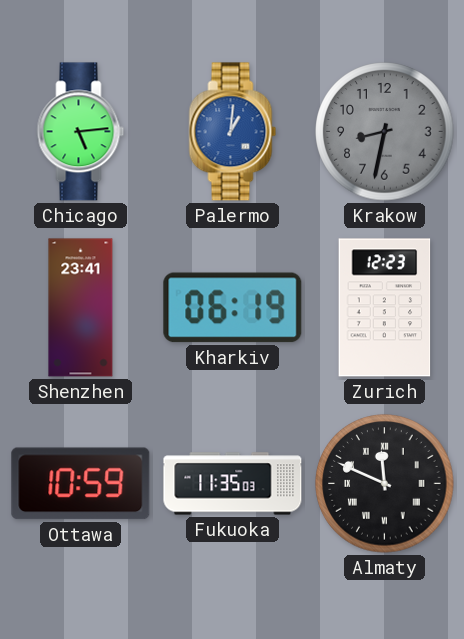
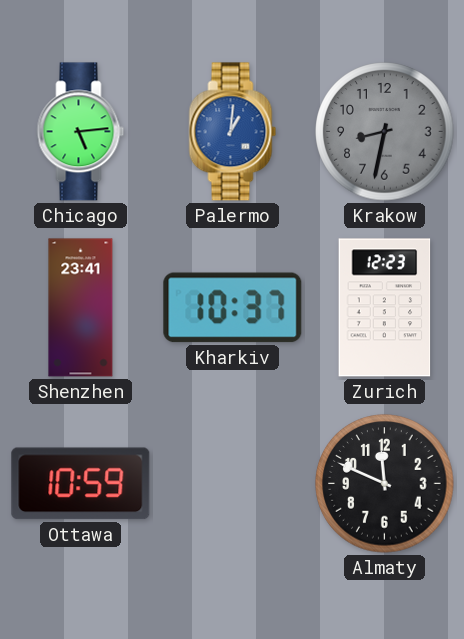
Kharkiv: 06:19 -> 10:37
Fukuoka: 11:35 -> none
Almaty numerals: Roman -> Arabic
